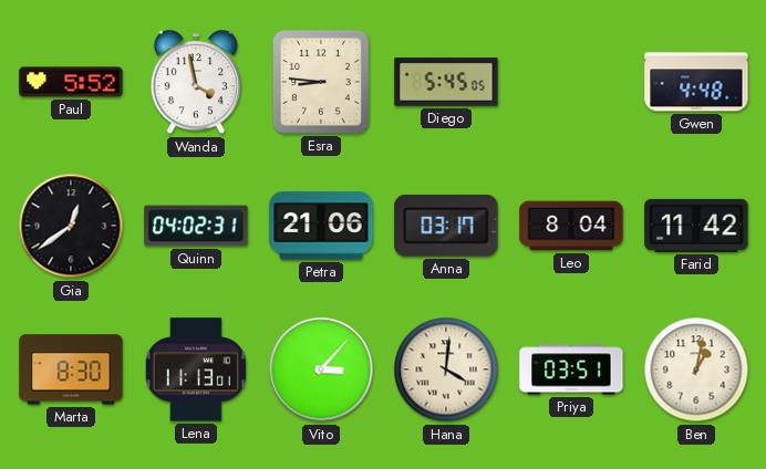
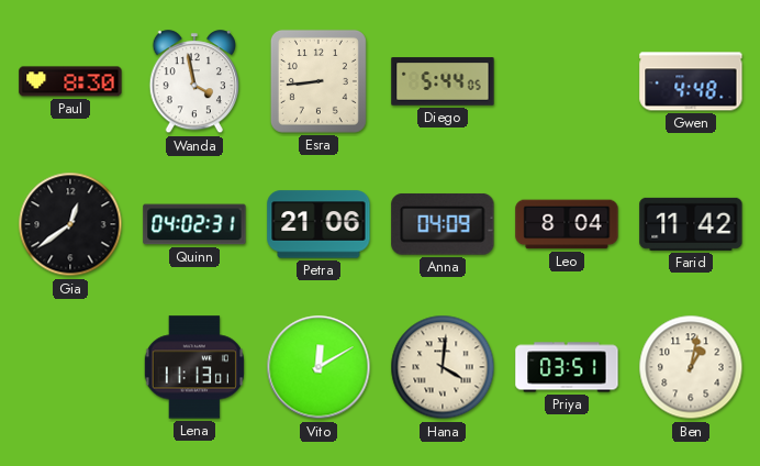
Paul: 5:52 -> 8:30
Esra: 8:46 -> 8:44
Diego: 5:45 -> 5:44
Anna: 03:17 -> 04:09
Marta: 8:30 -> none
Vito: 3:07 -> 12:10
